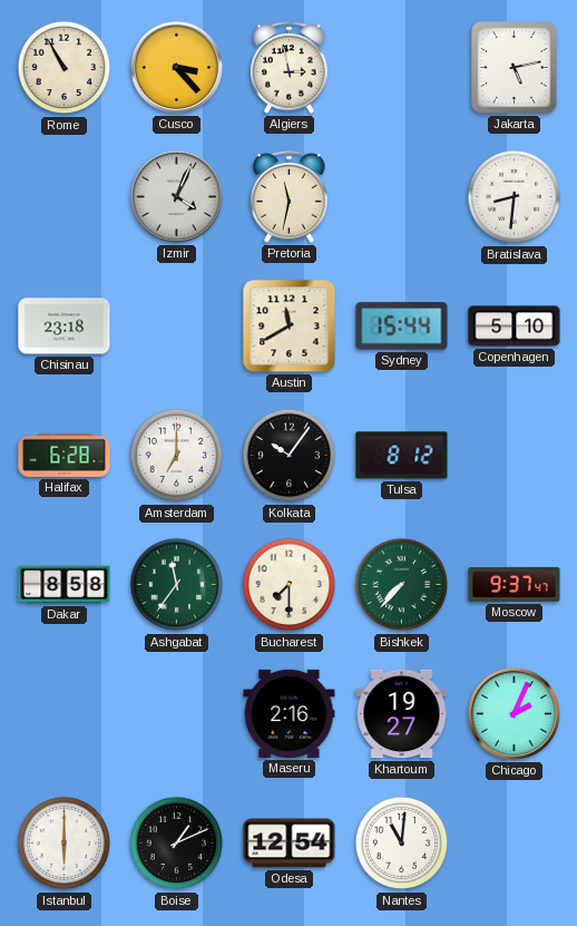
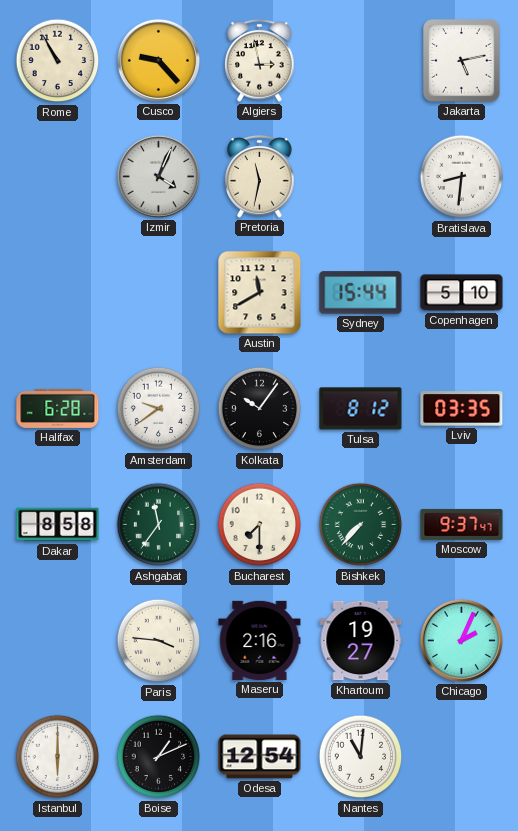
Cusco: 3:23 -> 9:23
Chisinau: 23:18 -> none
Amsterdam: 7:00 -> 9:39
Lviv: none -> 03:35
Paris: none -> 3:46
